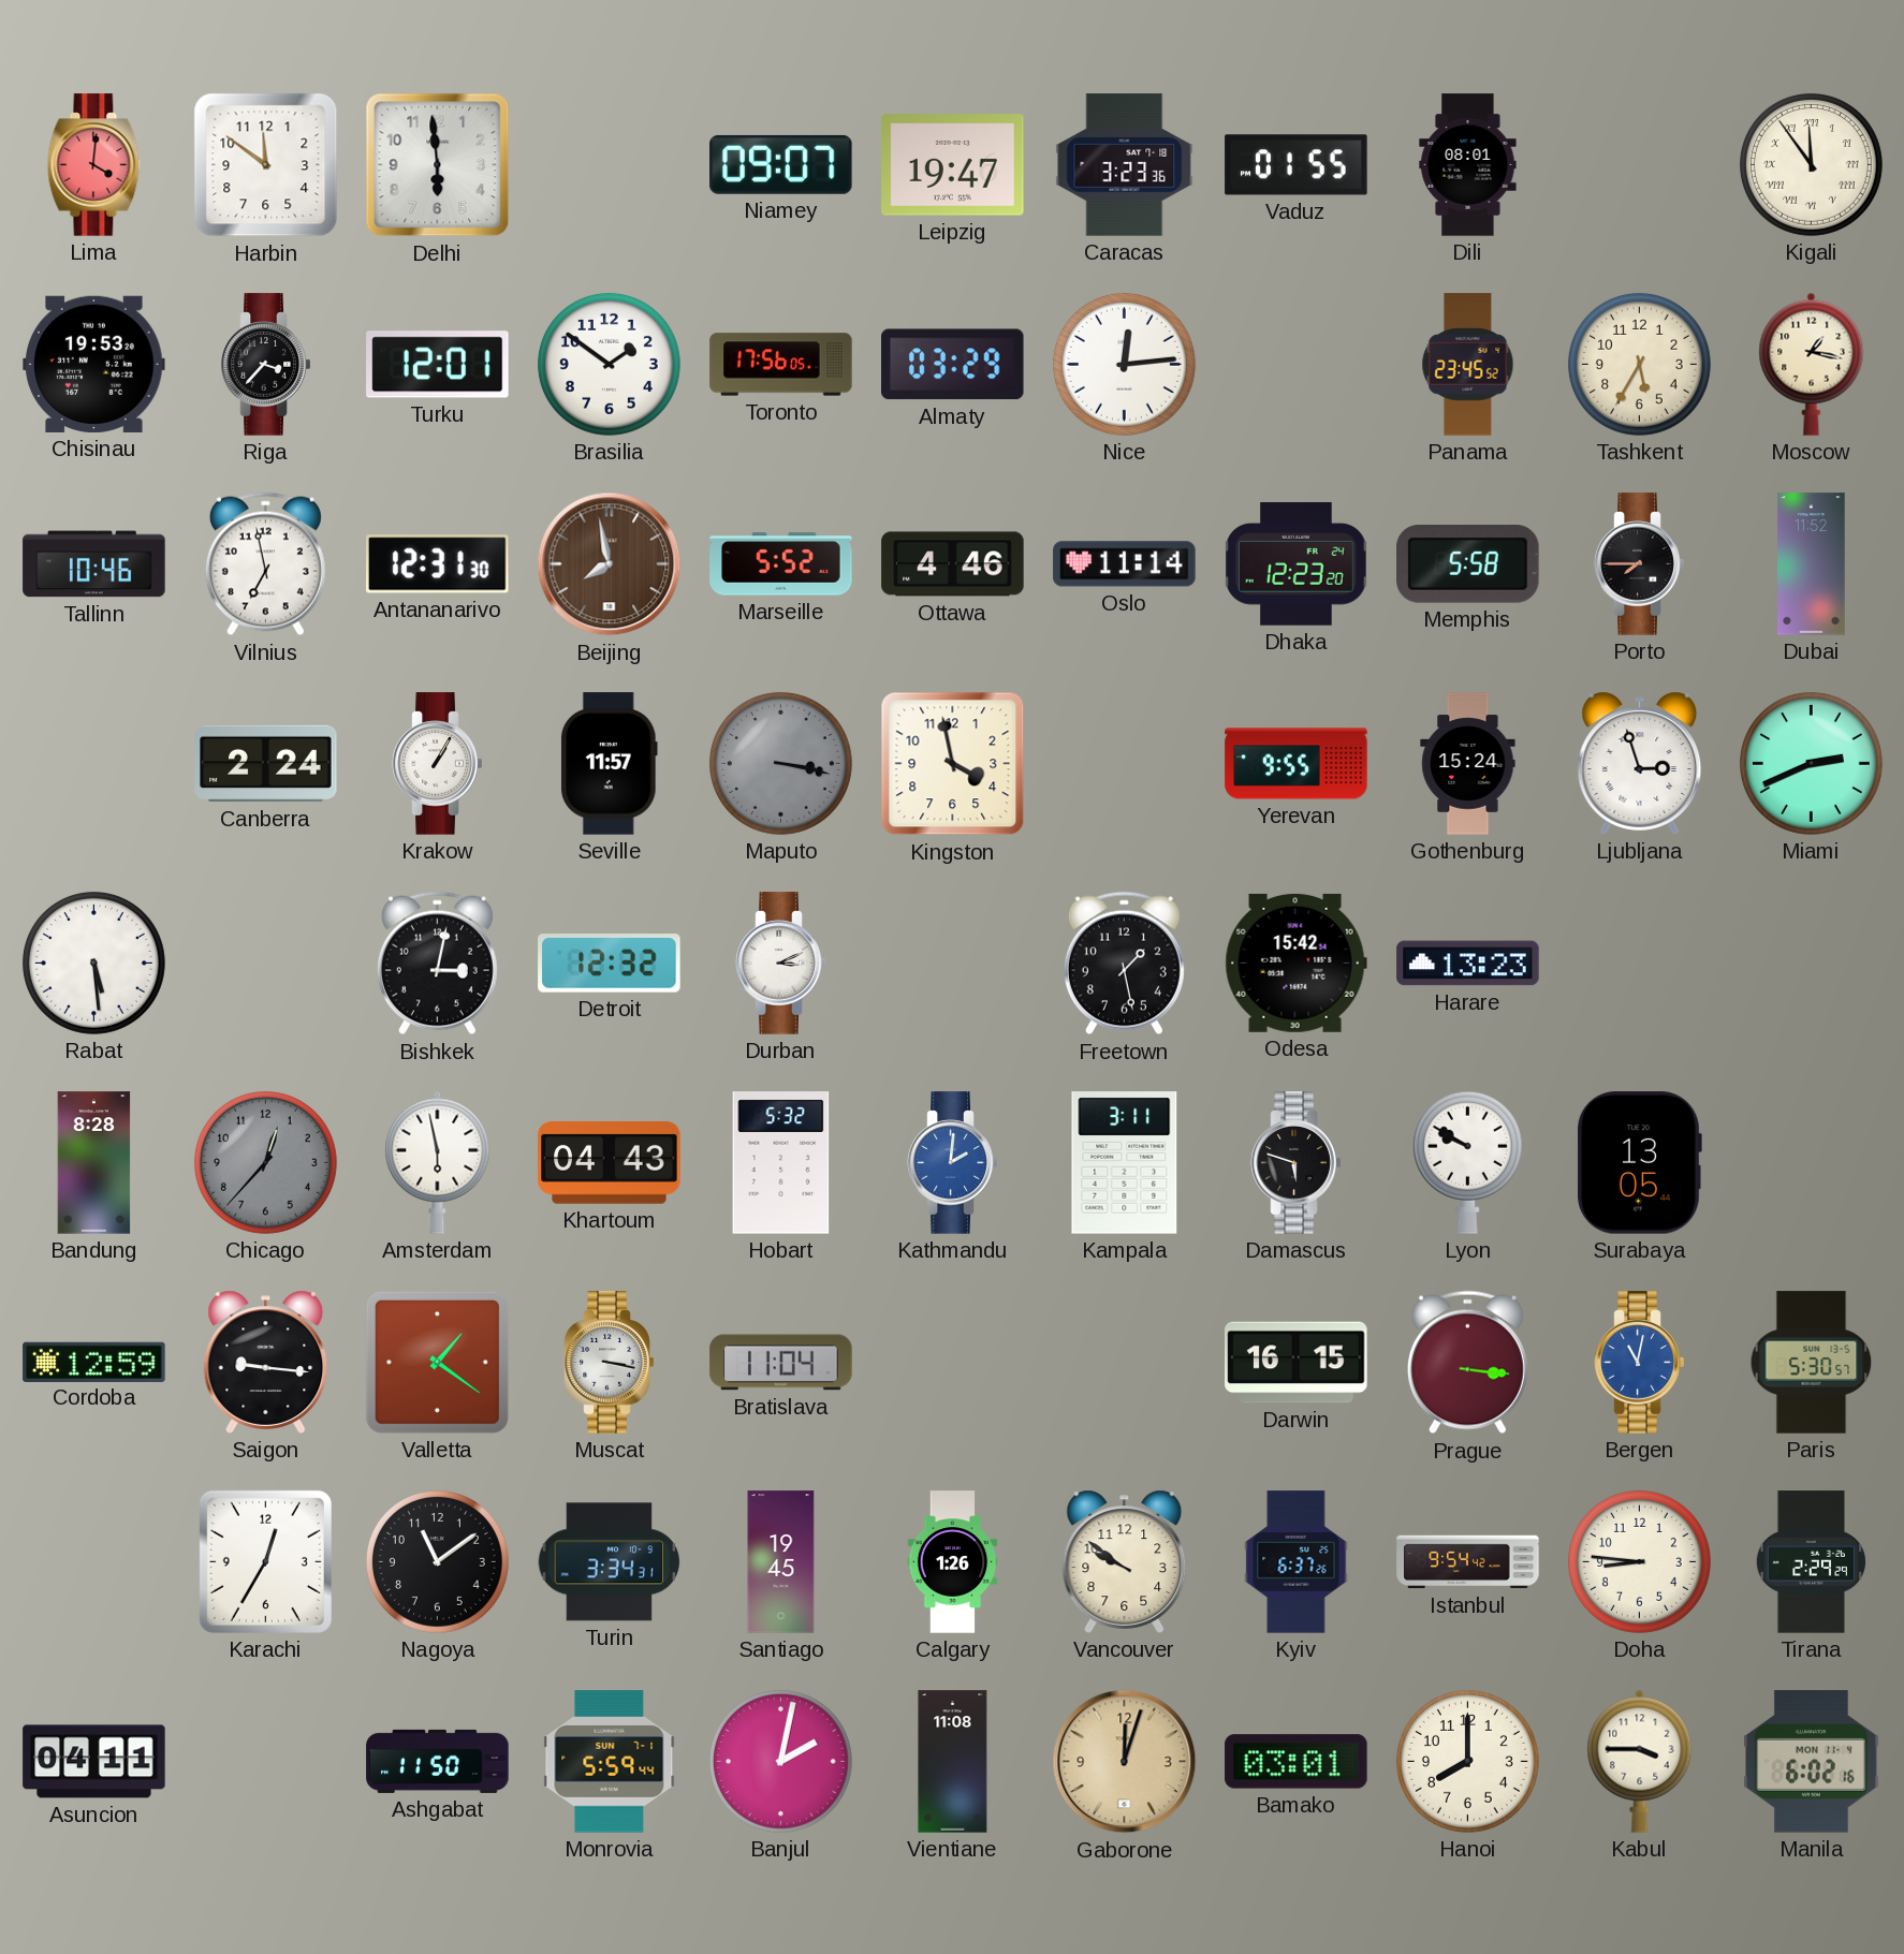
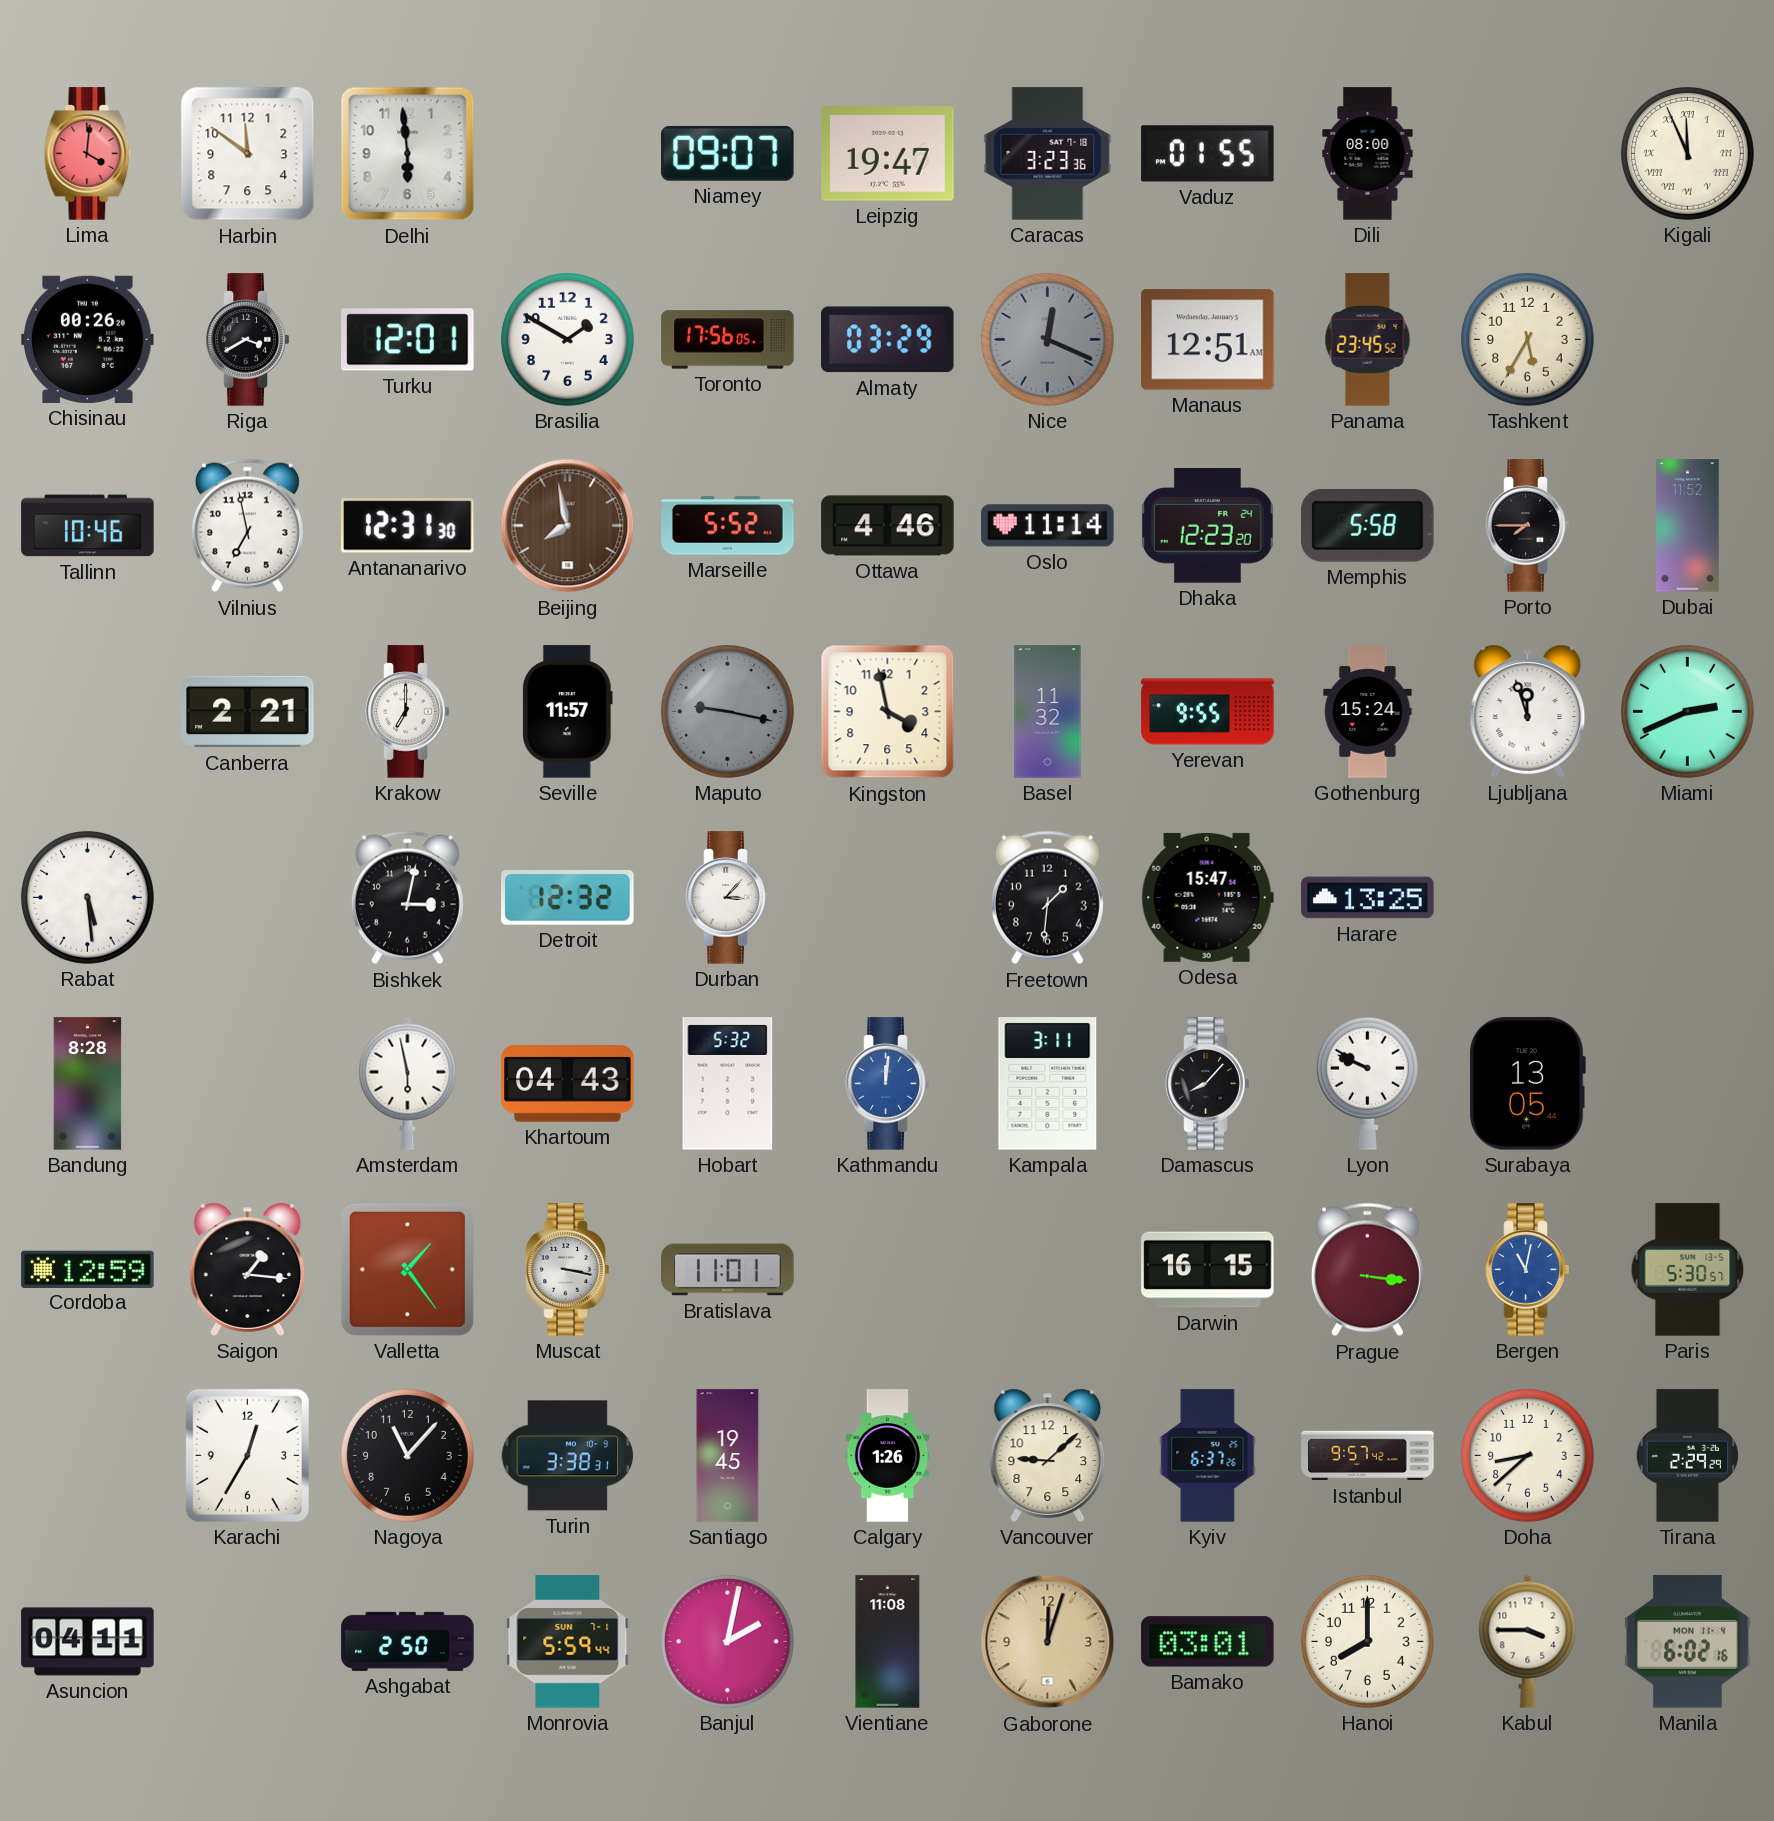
Dili: 08:01 -> 08:00
Kigali: 11:54 -> 11:56
Chisinau: 19:53 -> 00:26
Riga: 3:37 -> 3:40
Brasilia: 1:51 -> 1:50
Nice: 12:14 -> 12:19
Nice dial: white -> grey
Manaus: none -> 12:51
Moscow: 1:17 -> none
Canberra: 2:24 -> 2:21
Krakow: 1:05 -> 7:00
Maputo: 3:17 -> 9:17
Basel: none -> 11:32
Ljubljana: 2:57 -> 11:57
Durban: 3:11 -> 3:07
Freetown: 1:28 -> 1:31
Odesa: 15:42 -> 15:47
Harare: 13:23 -> 13:25
Chicago: 12:37 -> none
Kathmandu: 2:01 -> 12:01
Damascus: 5:48 -> 8:07
Lyon: 9:50 -> 9:49
Saigon: 9:16 -> 1:16
Valletta: 1:21 -> 1:24
Bratislava: 11:04 -> 11:01
Nagoya: 11:09 -> 11:07
Turin: 3:34 -> 3:38
Vancouver: 9:51 -> 9:08
Istanbul: 9:54 -> 9:57
Doha: 8:46 -> 8:38
Ashgabat: 11:50 -> 2:50
